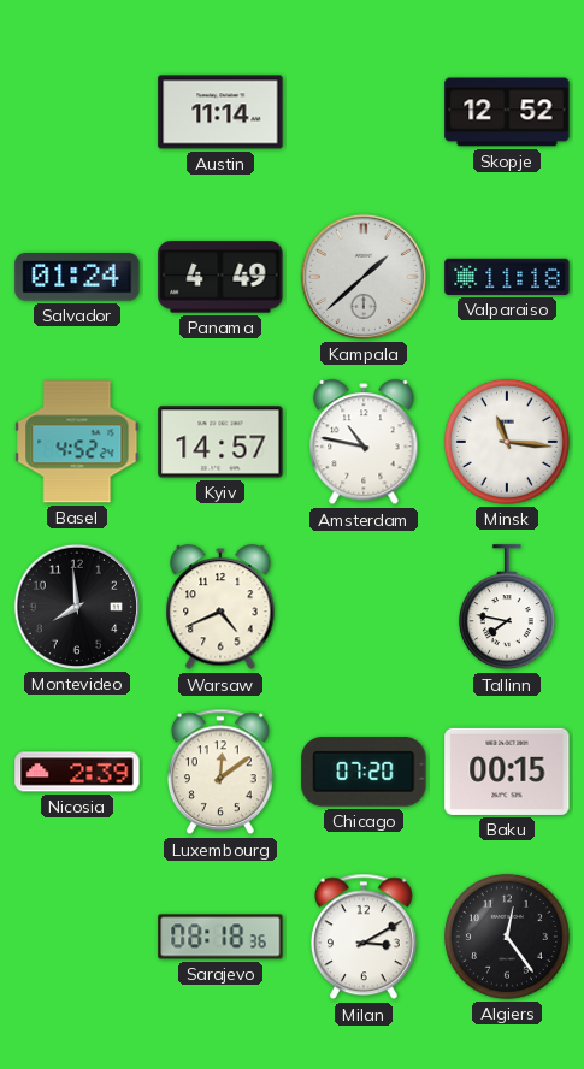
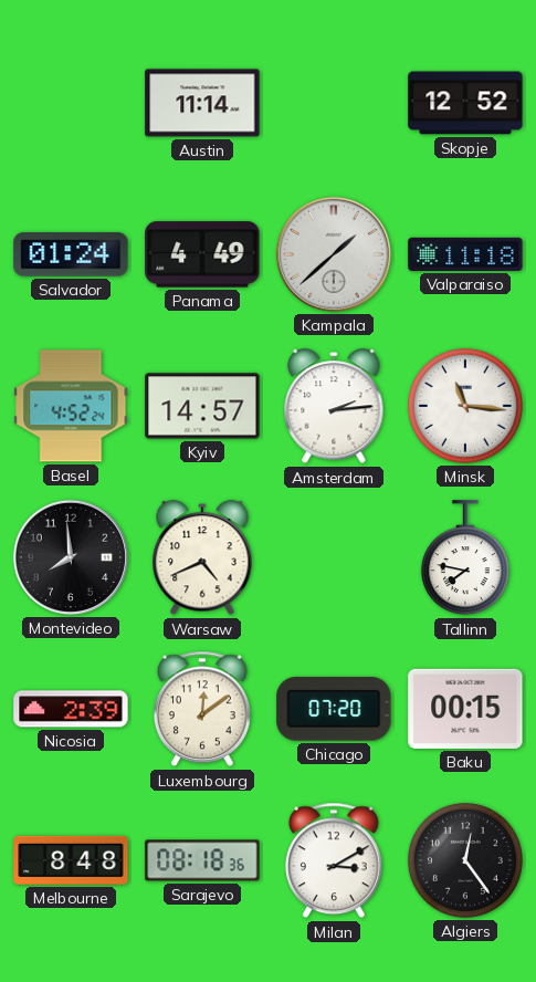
Amsterdam: 10:47 -> 2:14
Melbourne: none -> 8:48
